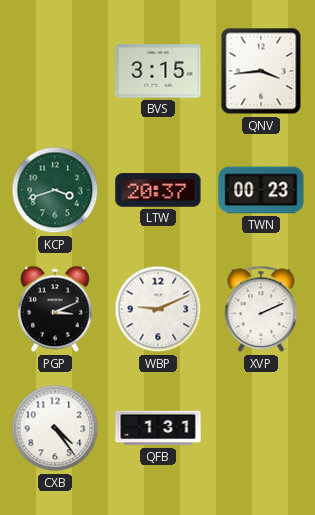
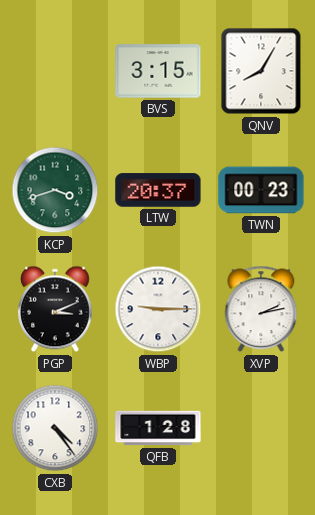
QNV: 3:44 -> 8:05
WBP: 9:11 -> 9:15
XVP: 2:11 -> 2:13
QFB: 1:31 -> 1:28
